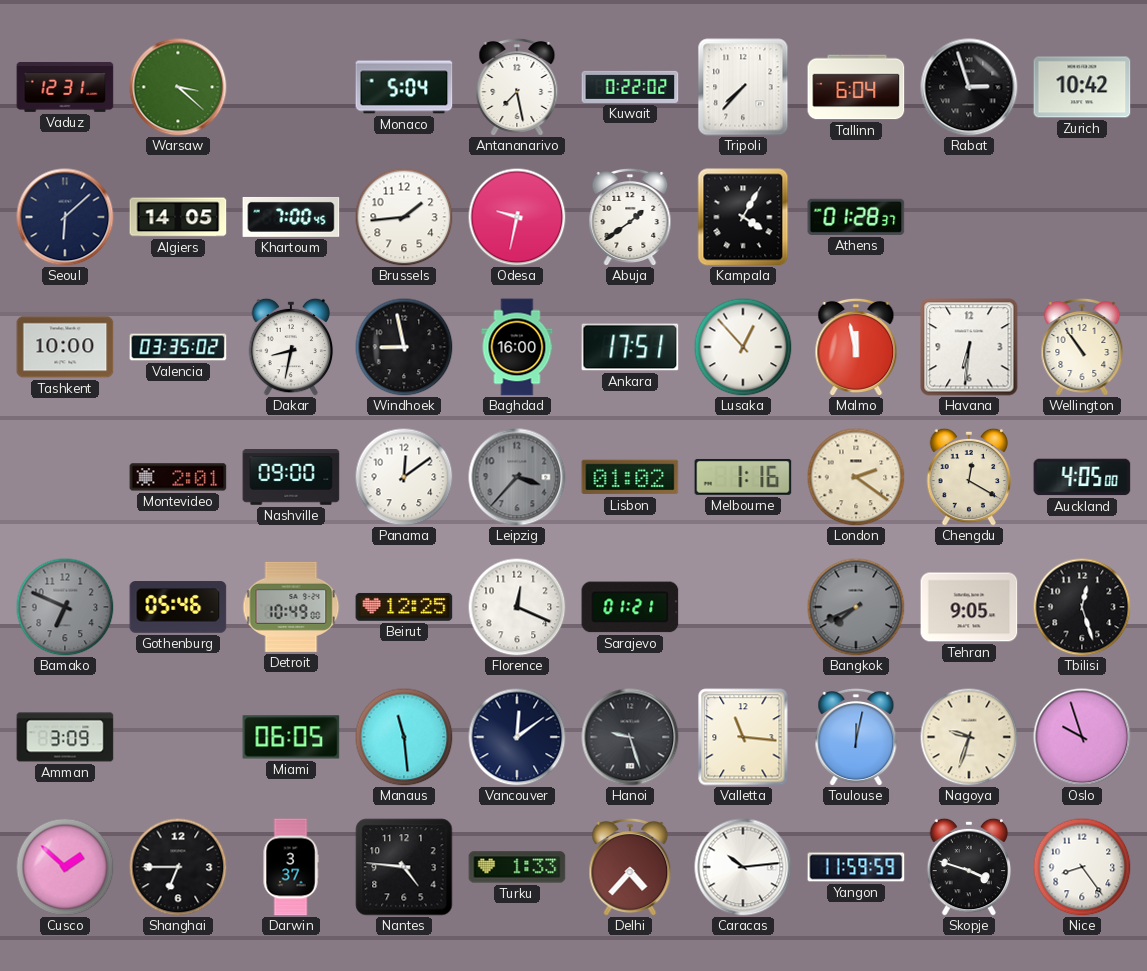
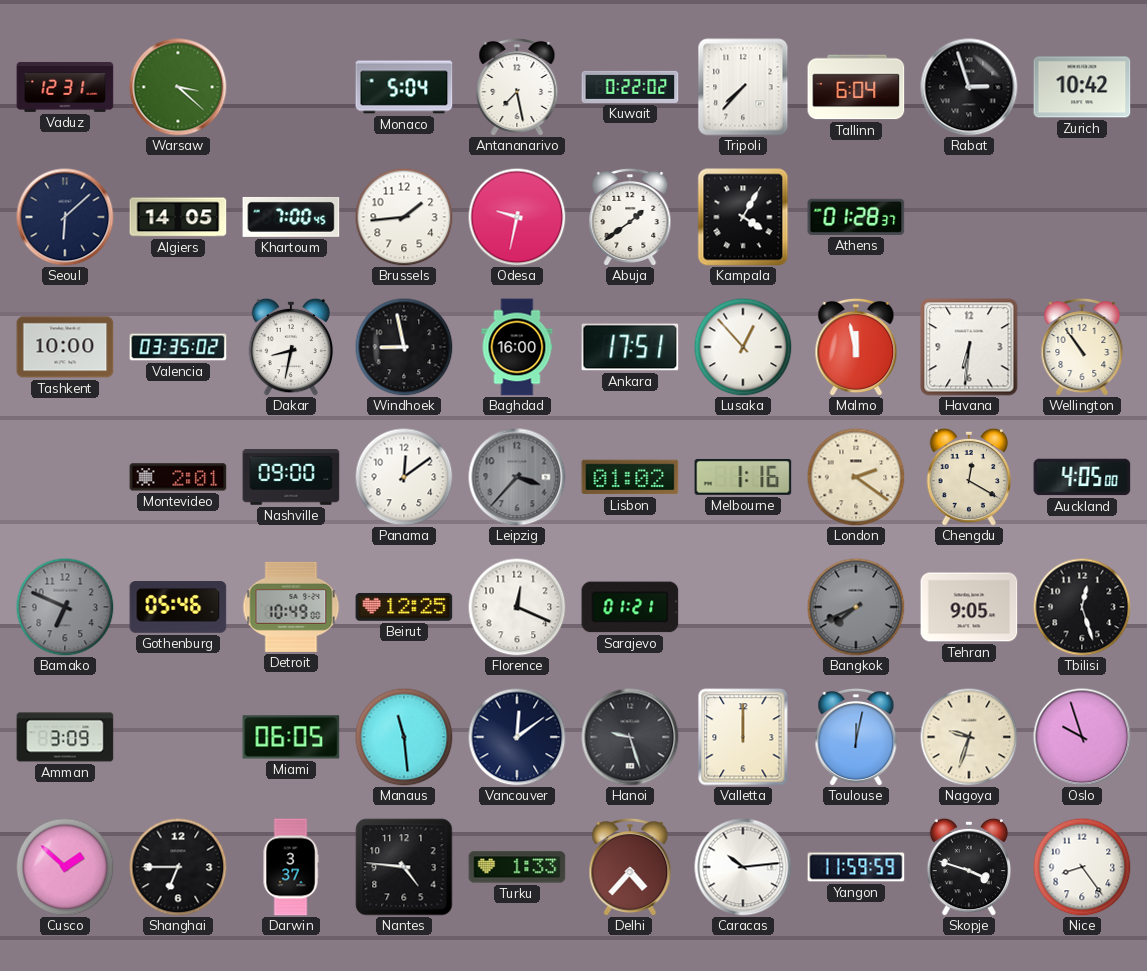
Valletta: 11:16 -> 12:00
